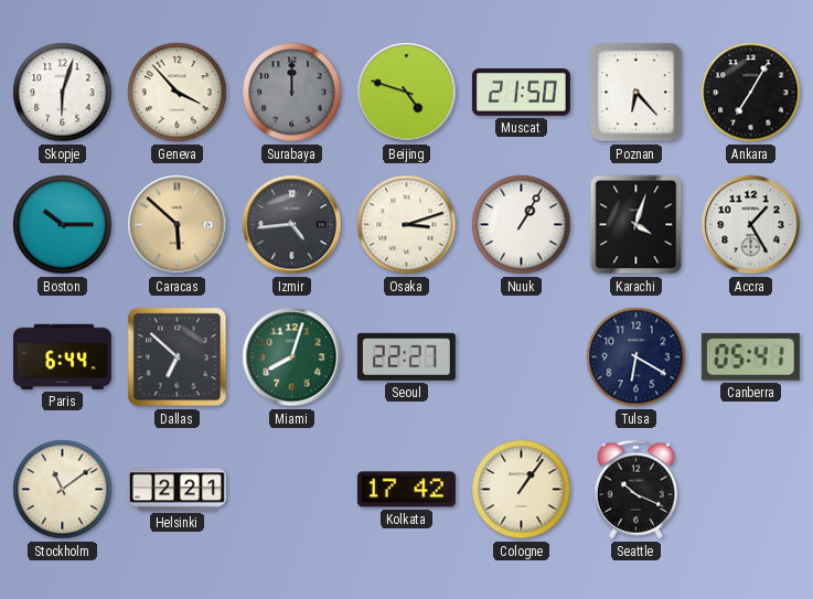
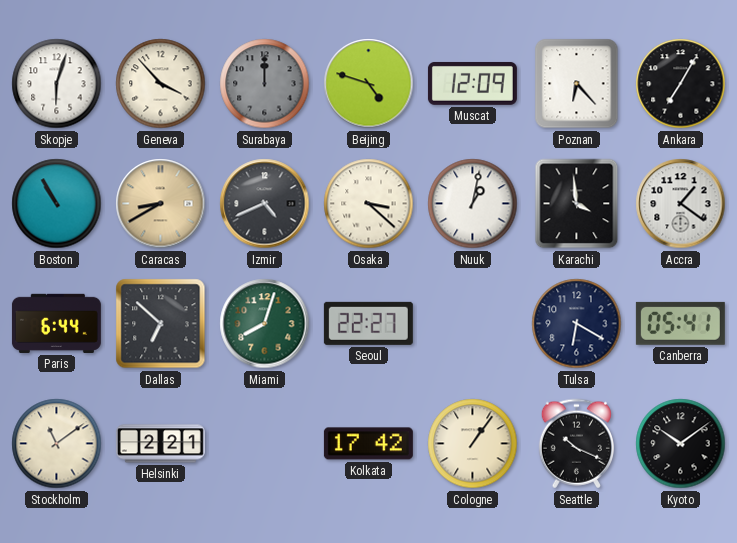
Muscat: 21:50 -> 12:09
Boston: 10:15 -> 10:55
Caracas: 5:52 -> 8:40
Izmir: 4:44 -> 4:41
Osaka: 3:12 -> 3:22
Nuuk: 1:05 -> 1:02
Karachi: 4:03 -> 3:59
Accra: 1:25 -> 1:21
Kyoto: none -> 10:09
